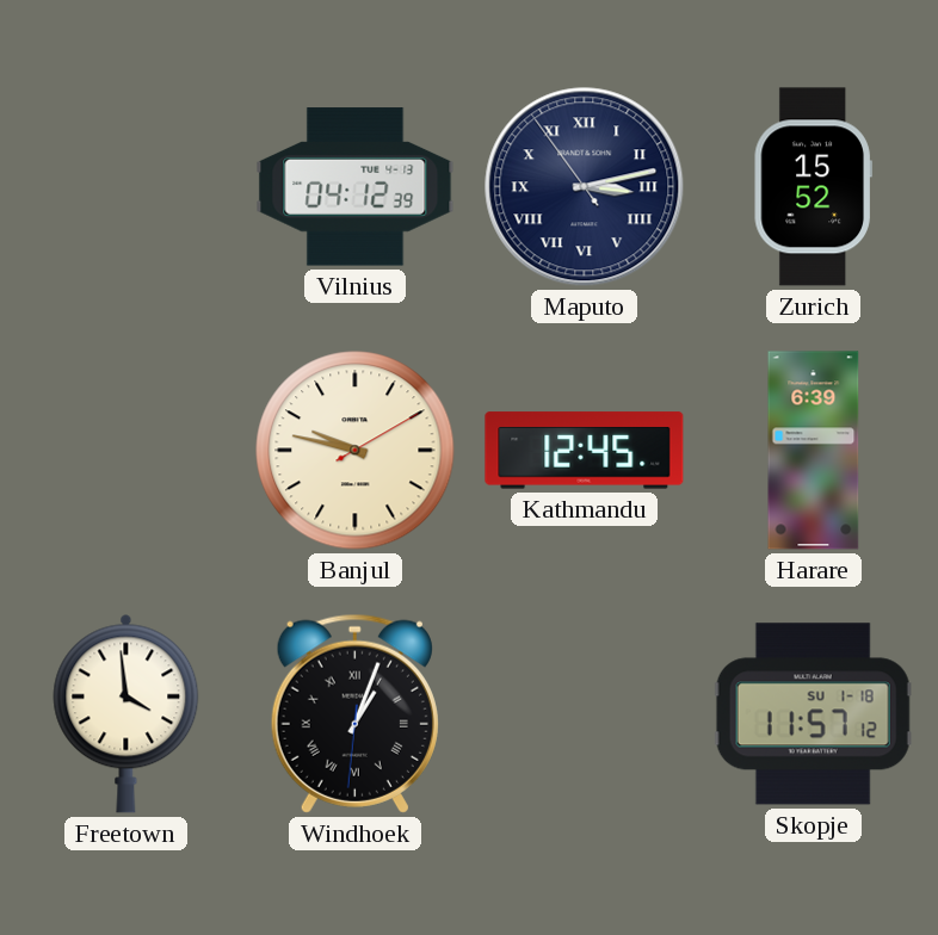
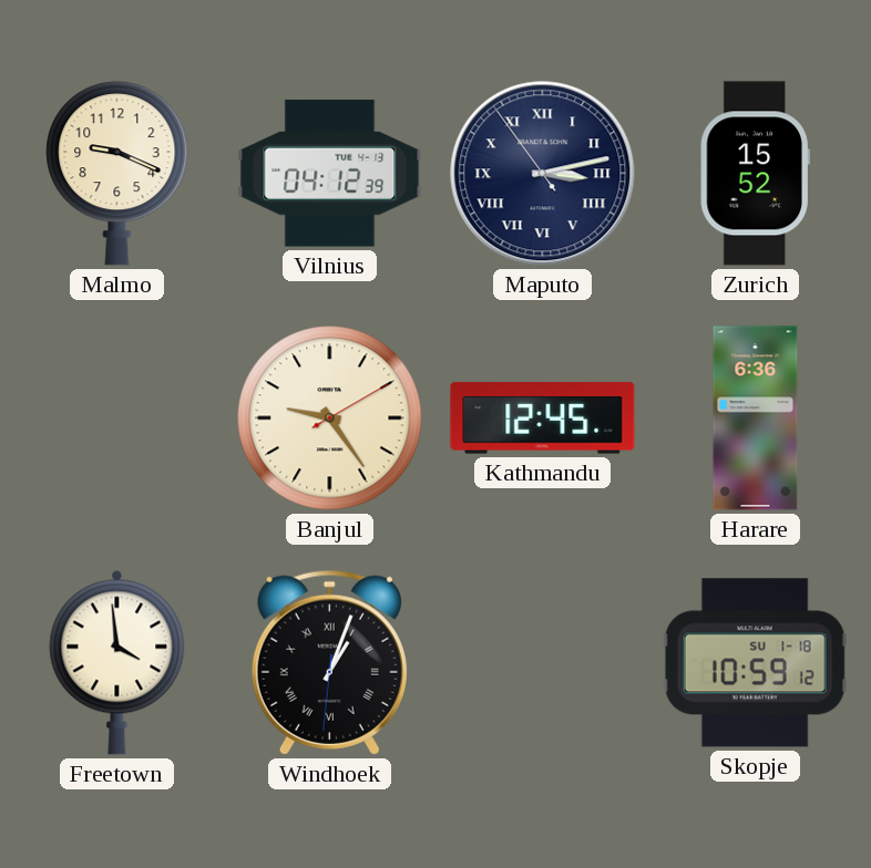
Malmo: none -> 9:19
Banjul: 9:47 -> 9:24
Harare: 6:39 -> 6:36
Skopje: 11:57 -> 10:59
